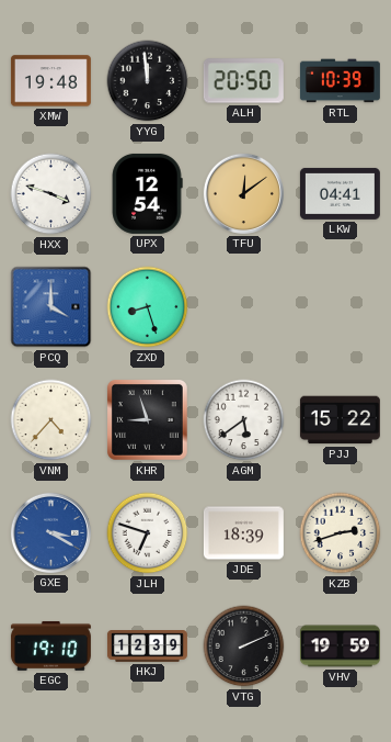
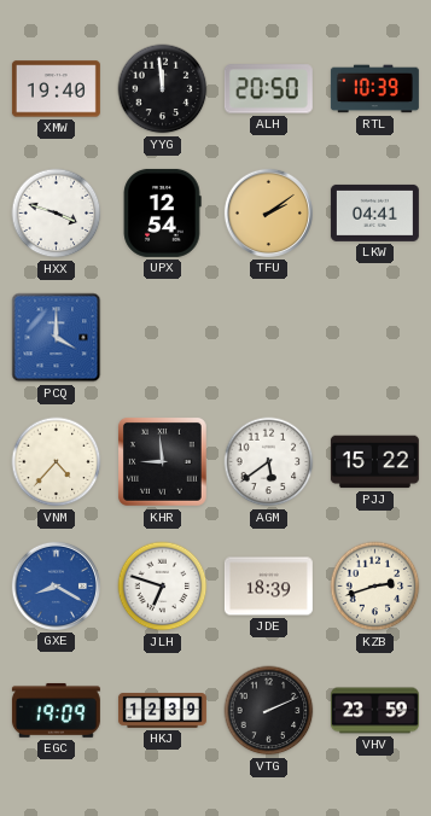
XMW: 19:48 -> 19:40
TFU: 12:09 -> 2:09
ZXD: 8:27 -> none
KHR: 8:57 -> 8:59
GXE: 3:20 -> 8:20
EGC: 19:10 -> 19:09
VHV: 19:59 -> 23:59
